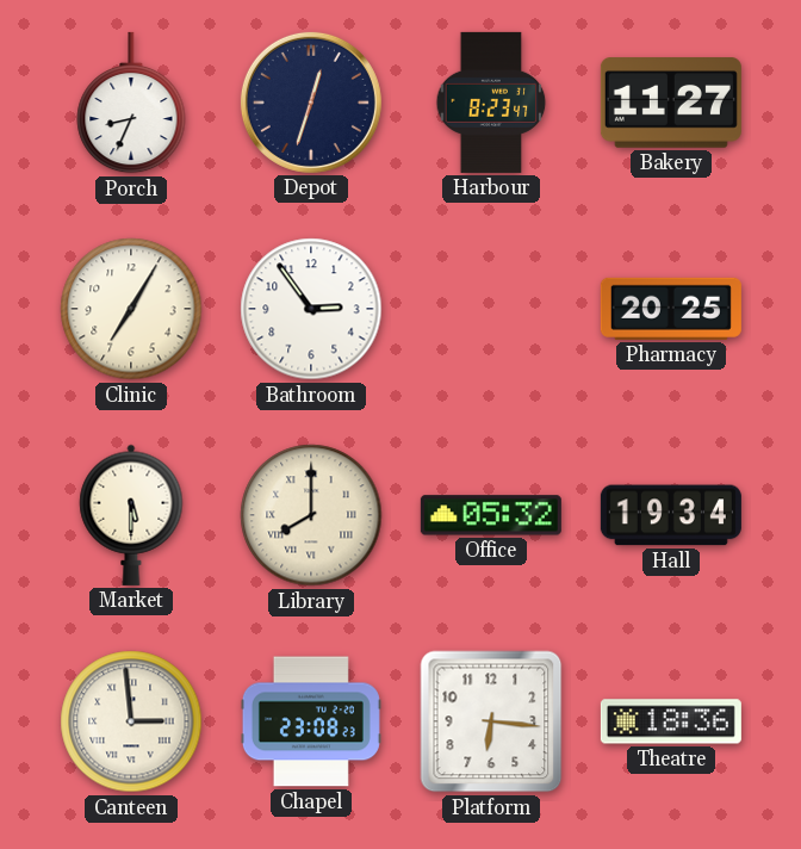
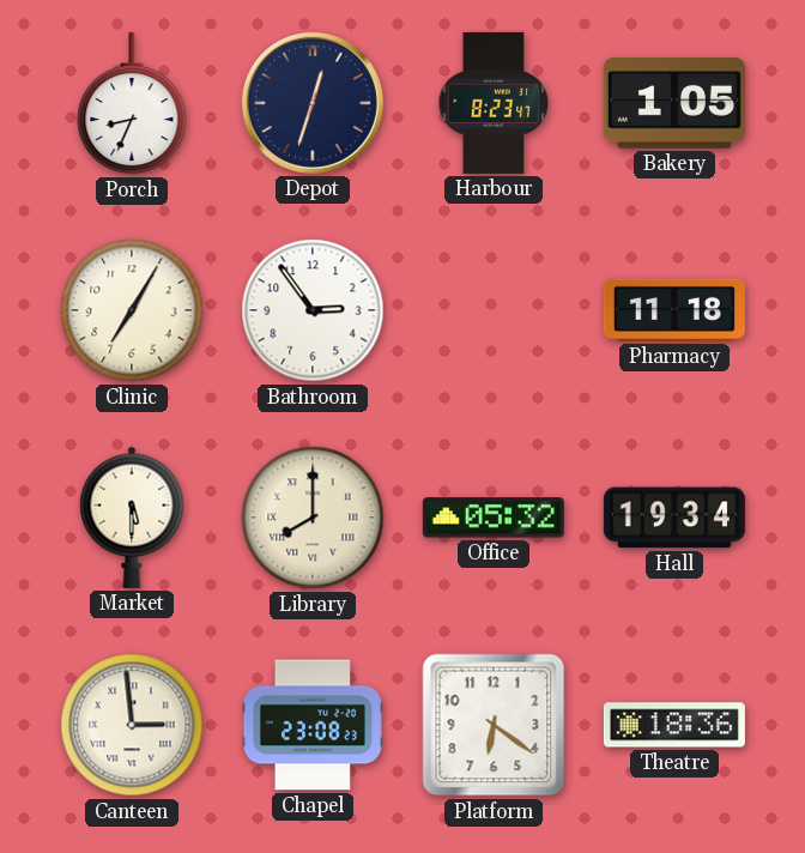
Bakery: 11:27 -> 1:05
Pharmacy: 20:25 -> 11:18
Platform: 6:16 -> 6:21
